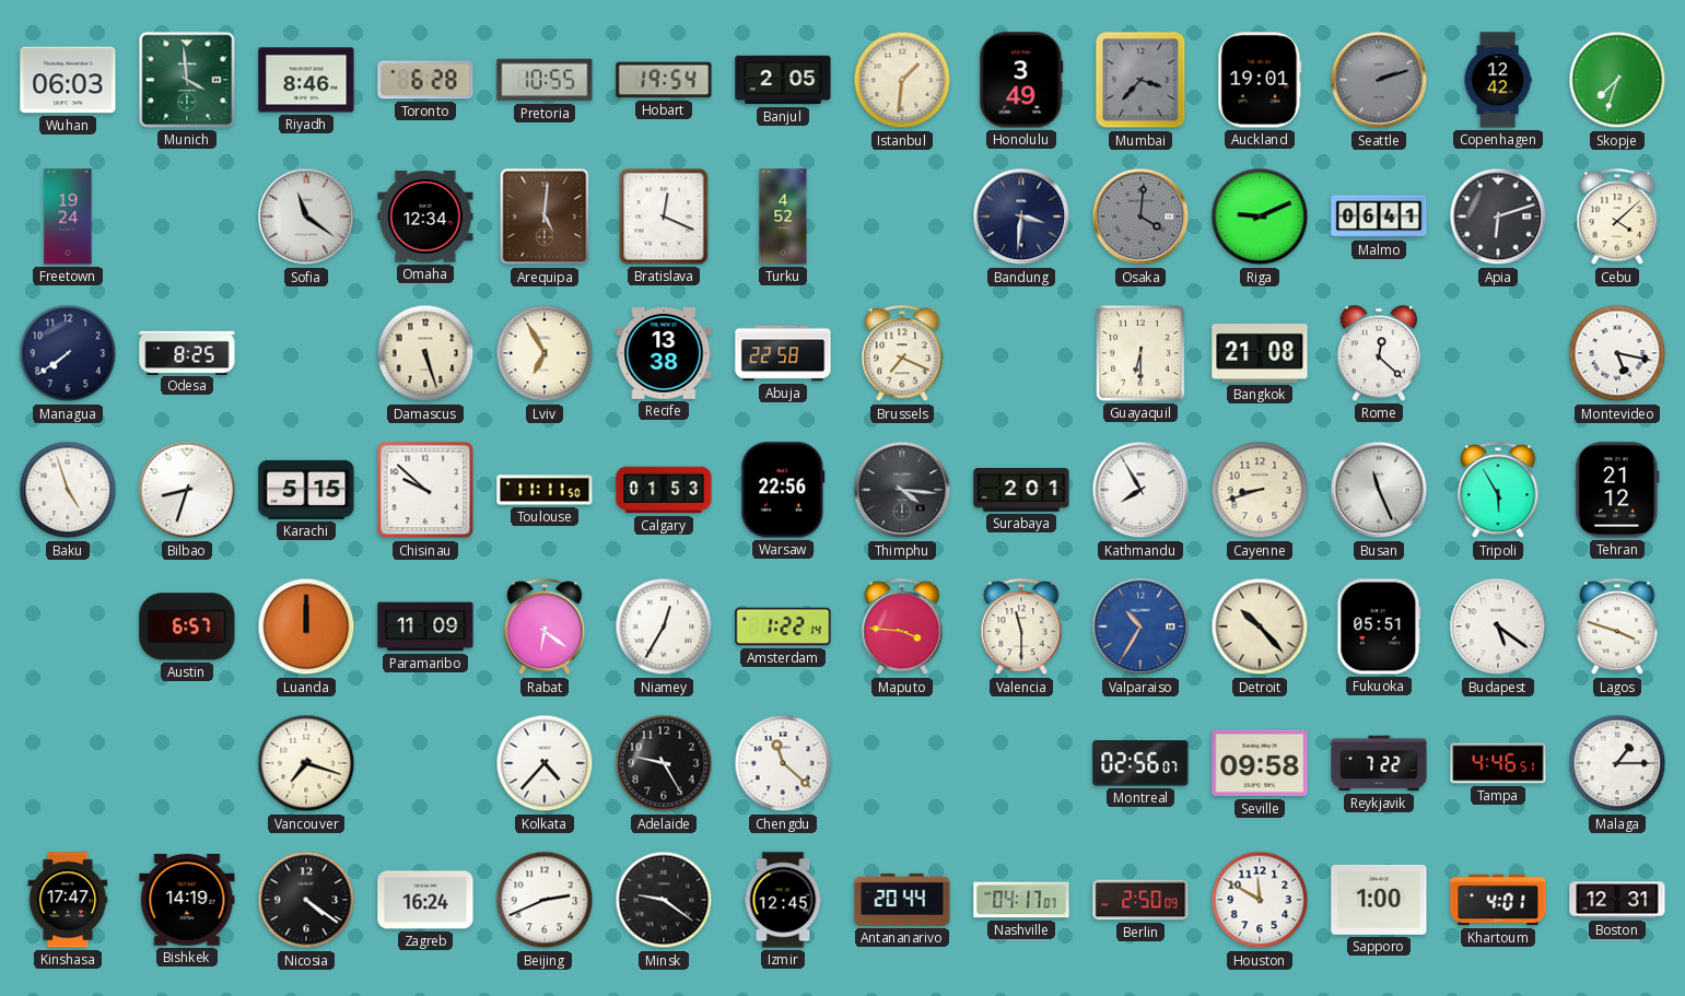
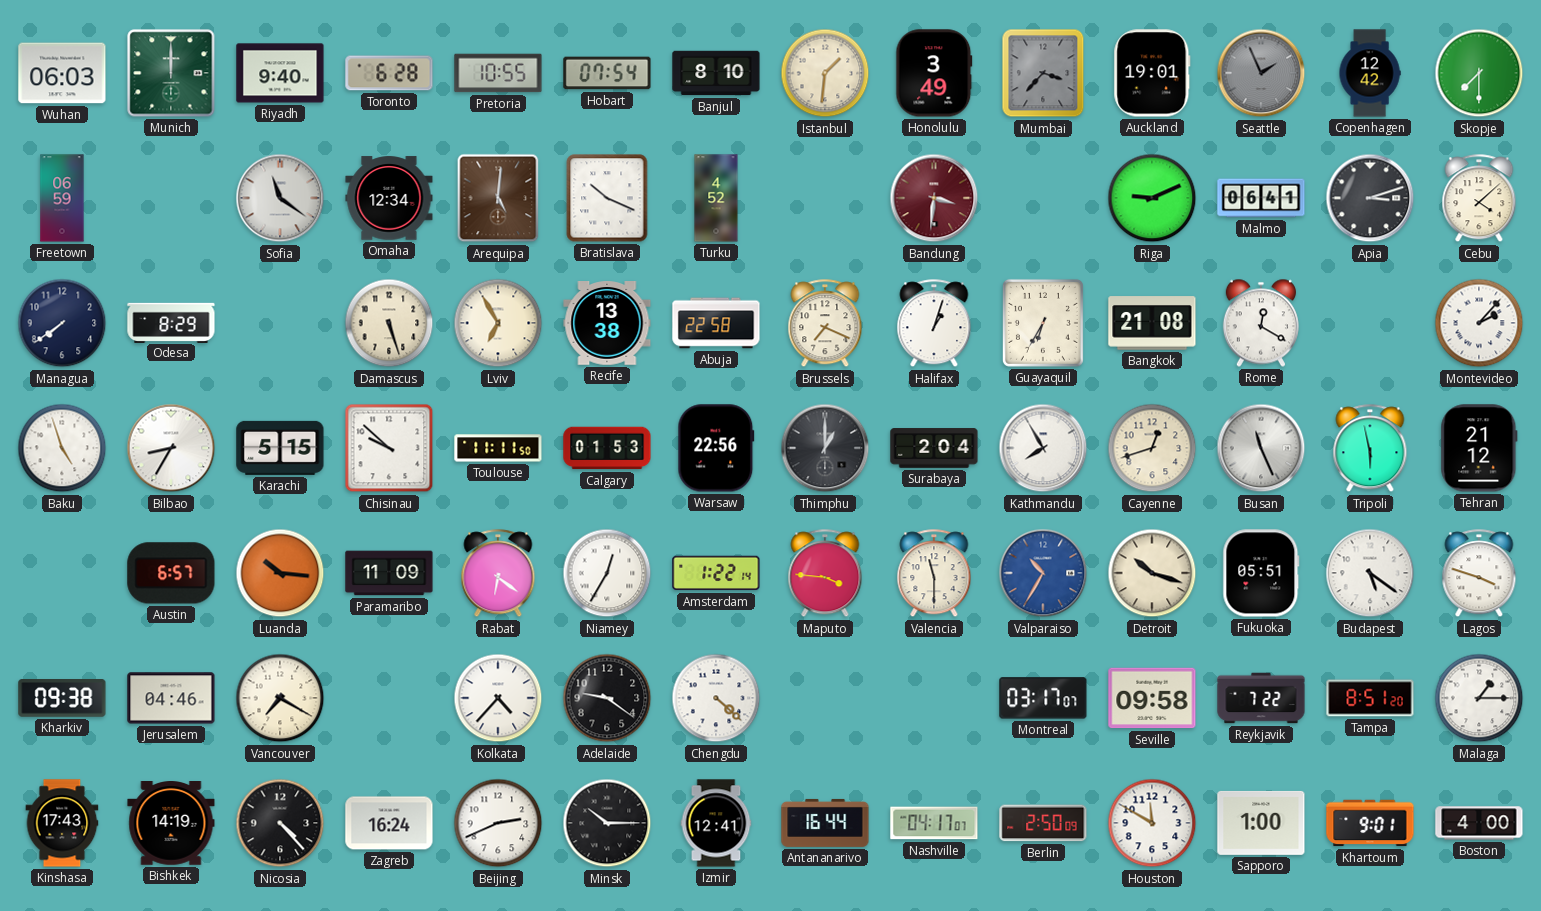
Munich: 3:59 -> 12:00
Riyadh: 8:46 -> 9:40
Hobart: 19:54 -> 07:54
Banjul: 2:05 -> 8:10
Seattle: 2:12 -> 1:56
Skopje: 7:33 -> 7:30
Freetown: 19:24 -> 06:59
Bratislava: 12:19 -> 10:19
Bandung dial: navy -> burgundy
Osaka: 4:01 -> none
Apia: 6:12 -> 3:12
Odesa: 8:25 -> 8:29
Halifax: none -> 1:03
Guayaquil: 6:30 -> 6:35
Rome: 12:22 -> 12:20
Montevideo: 5:17 -> 2:07
Bilbao: 8:33 -> 8:35
Thimphu: 4:16 -> 1:00
Surabaya: 2:01 -> 2:04
Cayenne: 8:42 -> 12:42
Tripoli: 5:55 -> 5:58
Luanda: 12:00 -> 10:16
Detroit: 10:23 -> 10:18
Kharkiv: none -> 09:38
Jerusalem: none -> 04:46
Vancouver: 7:18 -> 7:20
Adelaide: 9:25 -> 9:21
Chengdu: 11:22 -> 4:22
Montreal: 02:56 -> 03:17
Tampa: 4:46 -> 8:51
Kinshasa: 17:47 -> 17:43
Nicosia: 4:21 -> 4:23
Minsk: 9:21 -> 10:15
Izmir: 12:45 -> 12:41
Antananarivo: 20:44 -> 16:44
Khartoum: 4:01 -> 9:01
Boston: 12:31 -> 4:00
